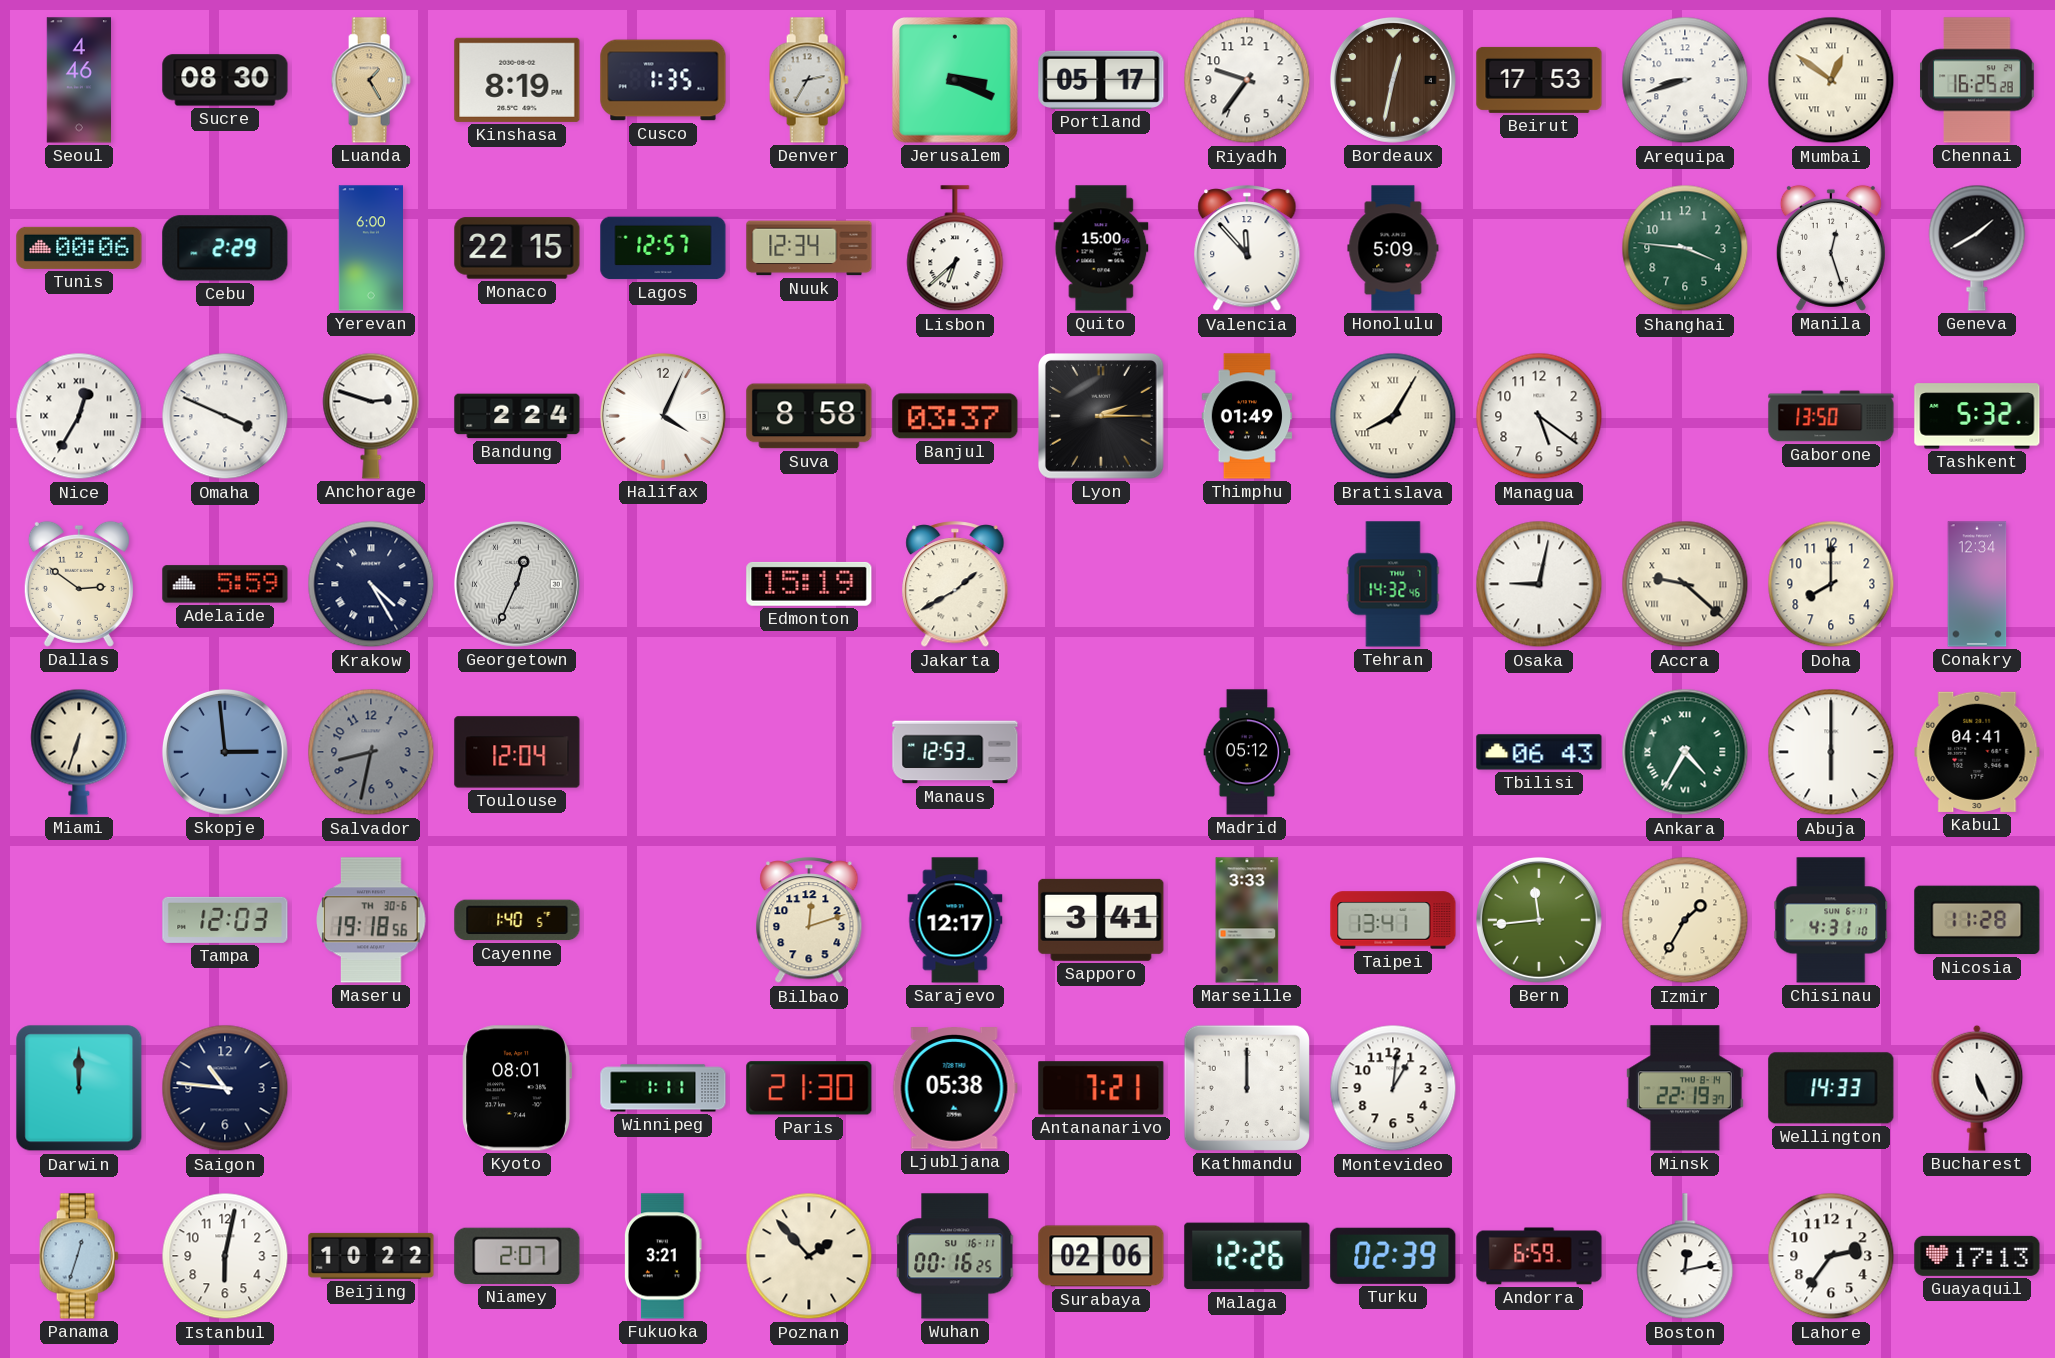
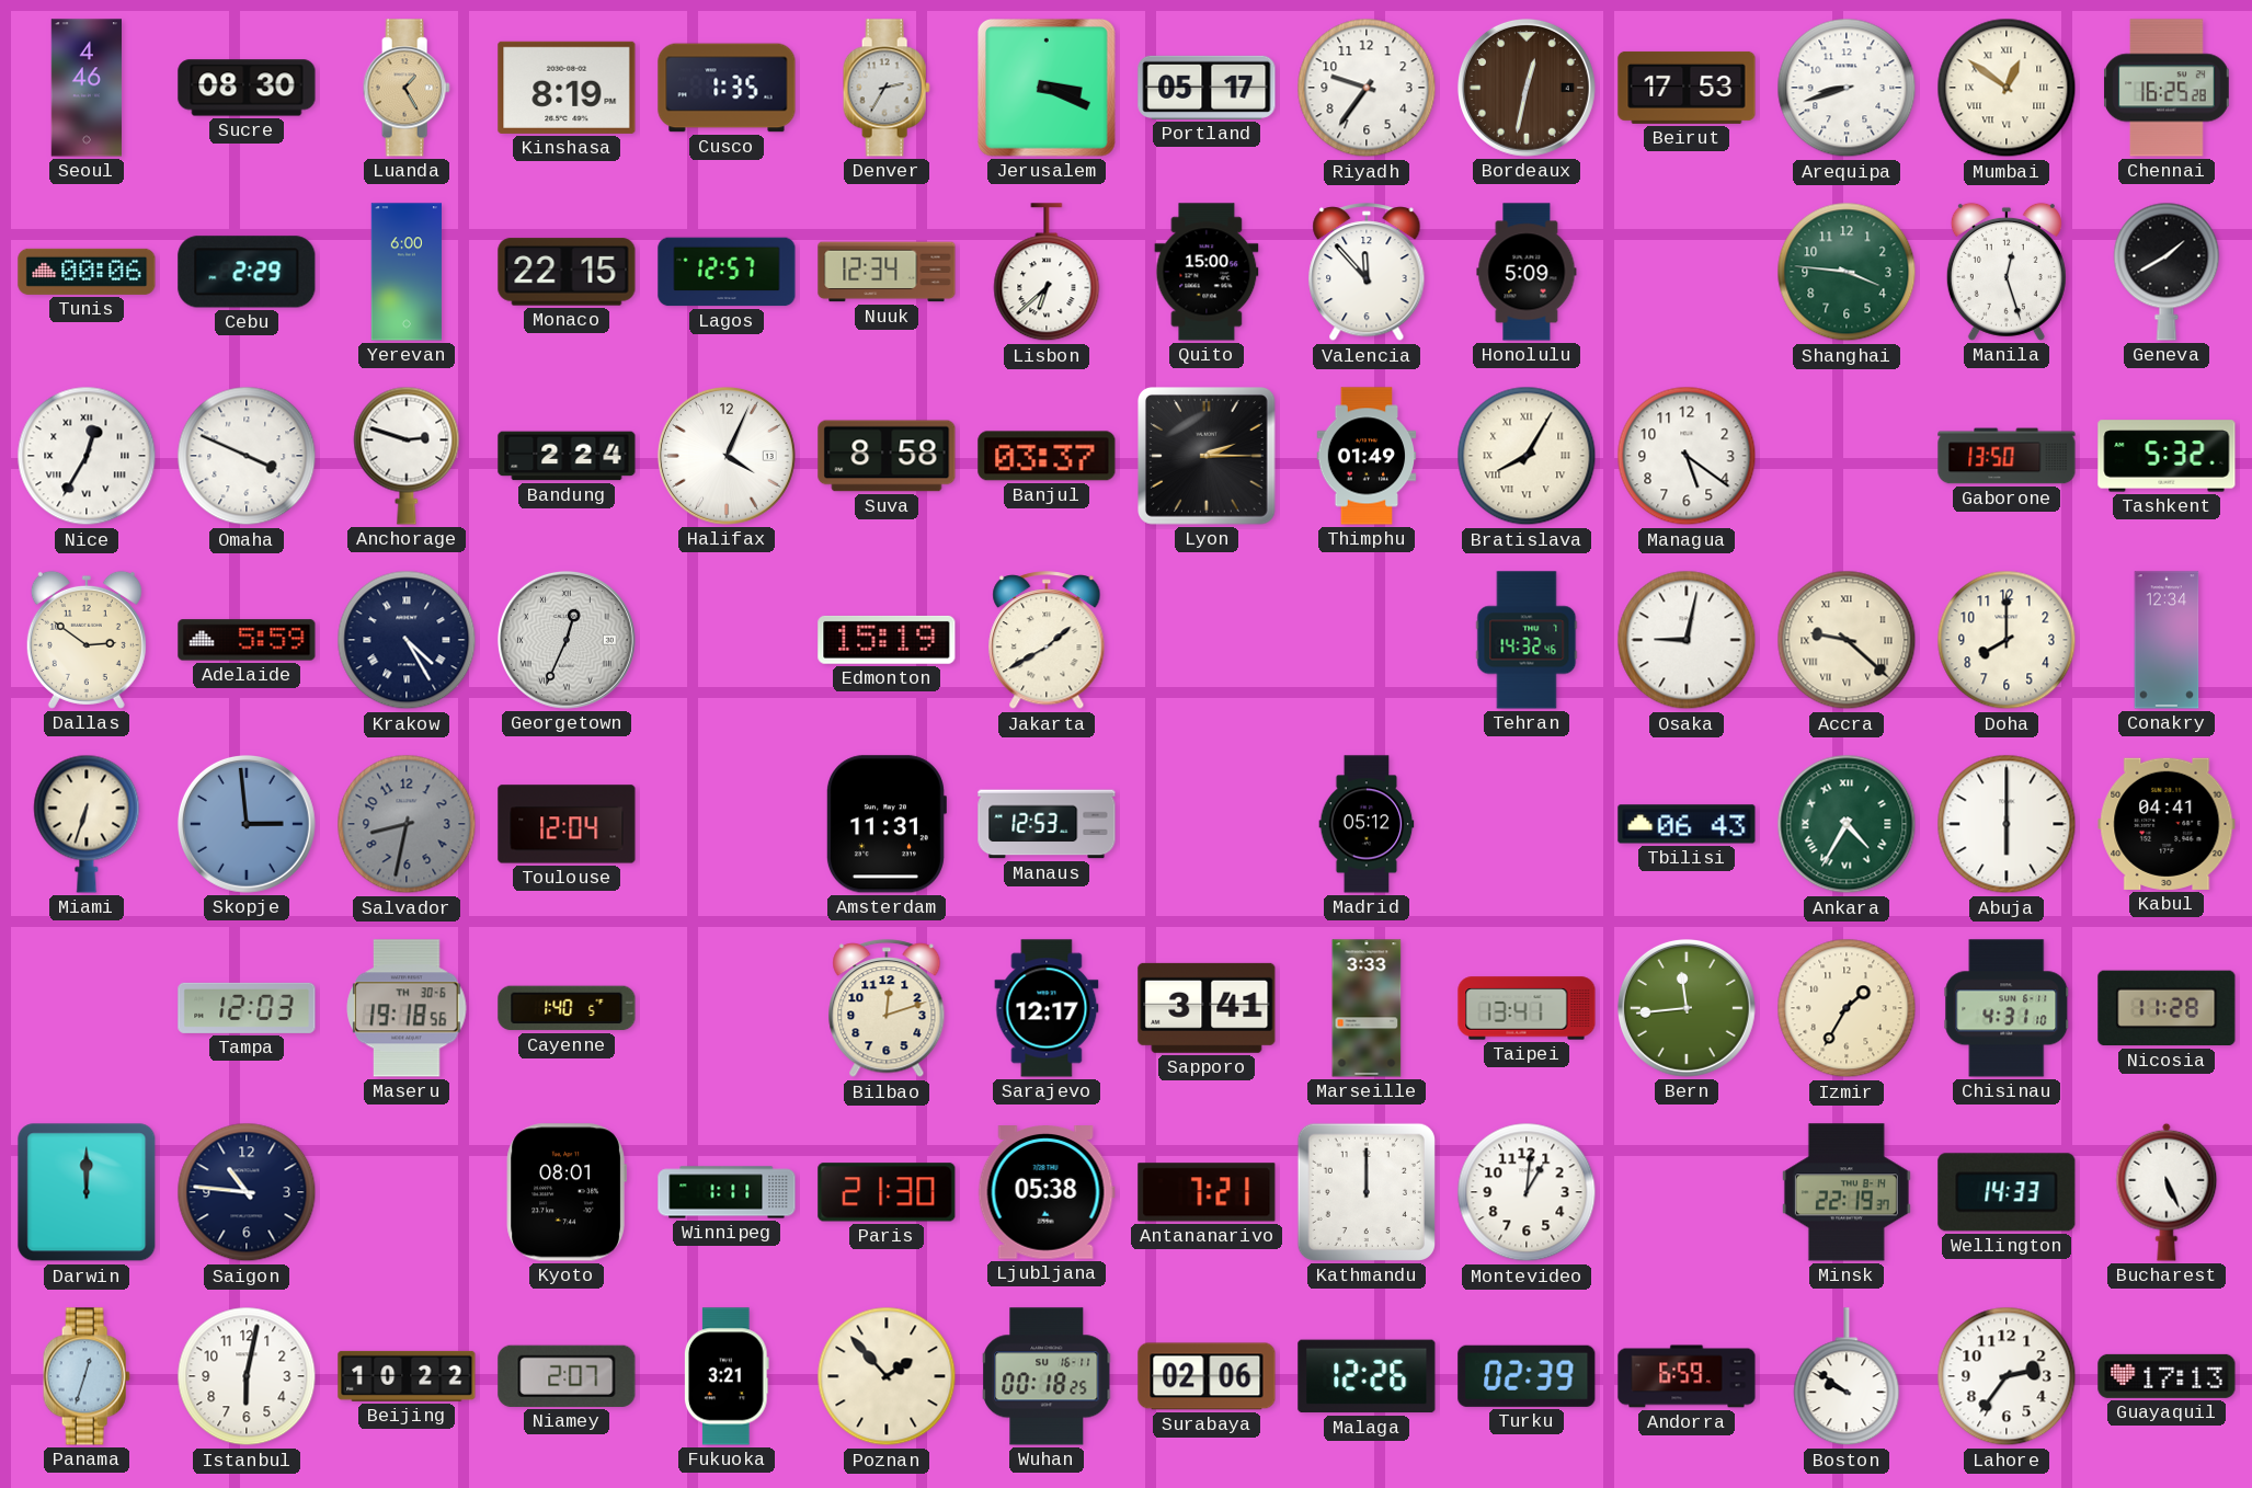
Amsterdam: none -> 11:31
Wuhan: 00:16 -> 00:18
Boston: 12:13 -> 9:51
